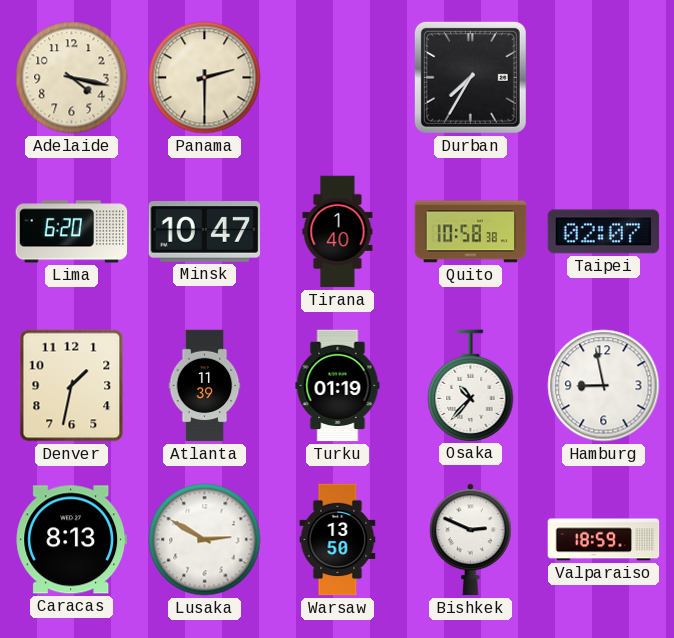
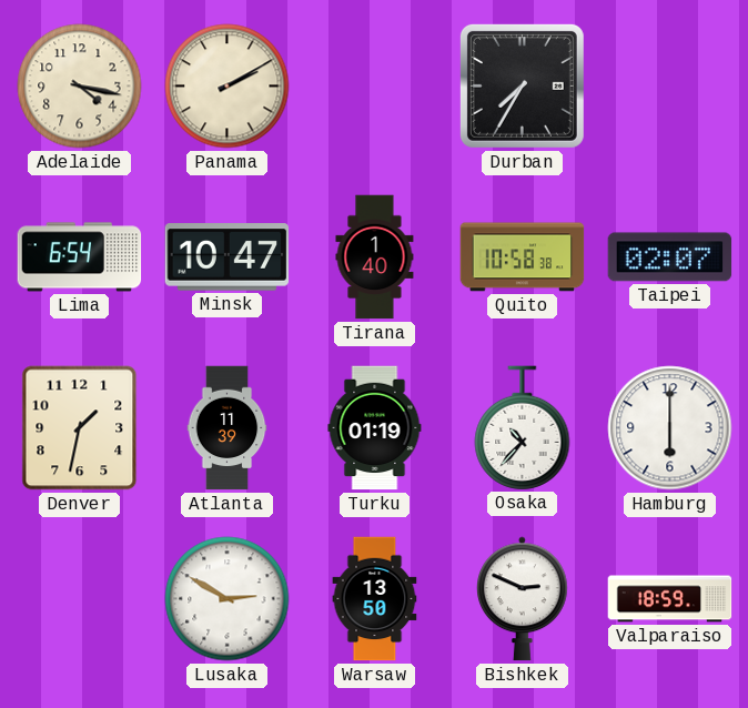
Panama: 2:30 -> 2:10
Lima: 6:20 -> 6:54
Hamburg: 8:58 -> 6:00
Caracas: 8:13 -> none
